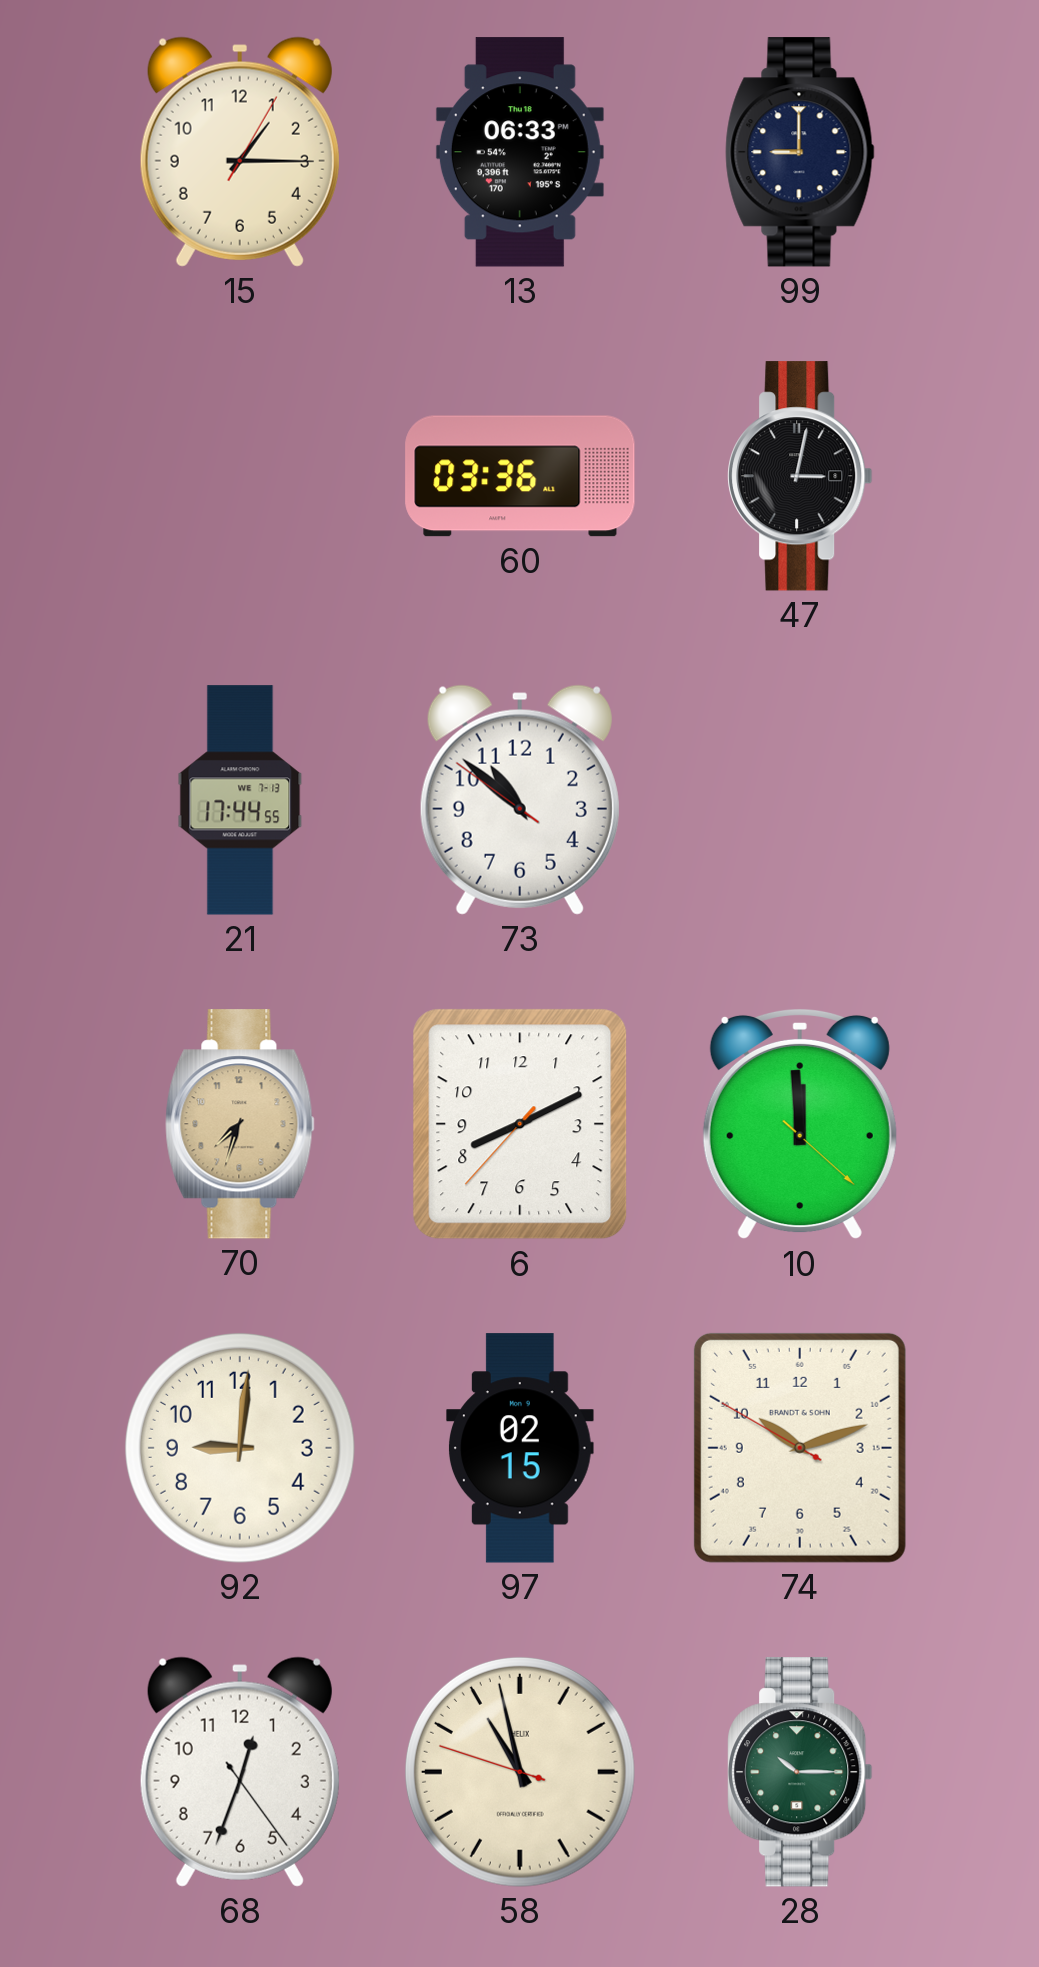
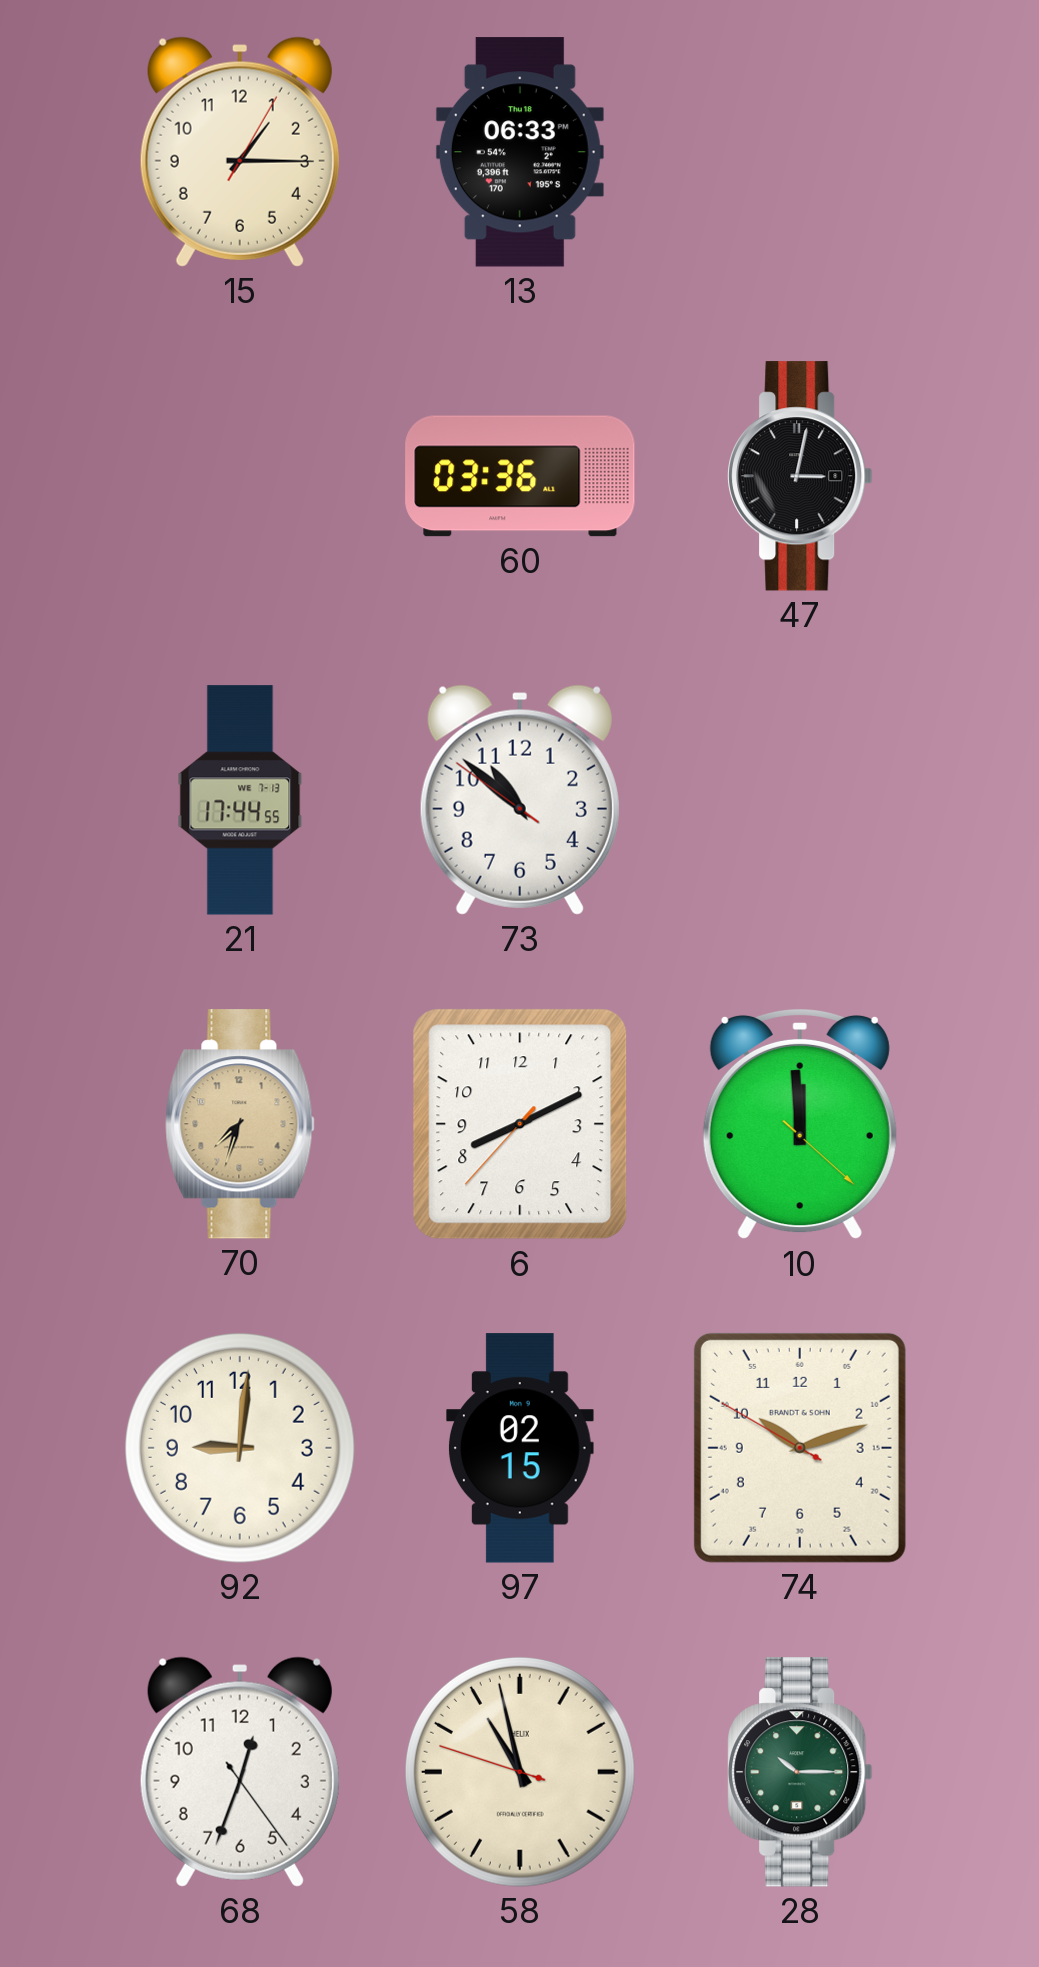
99: 9:00 -> none
